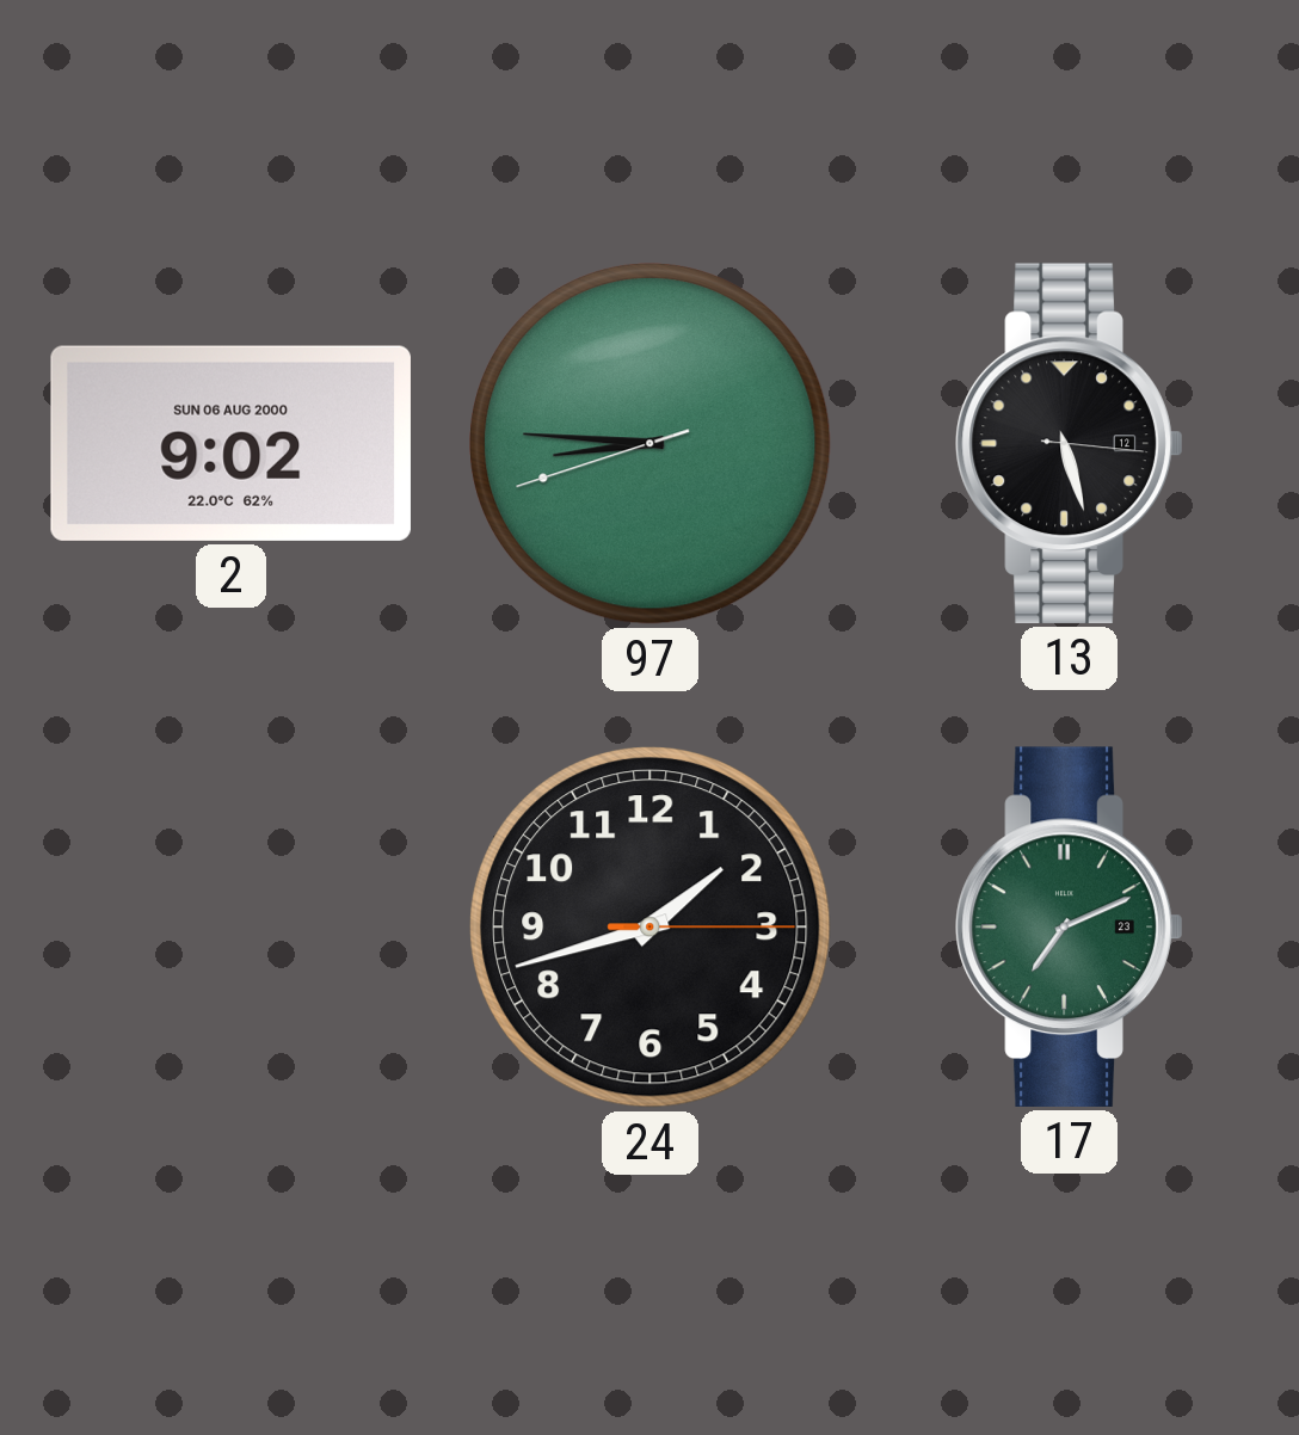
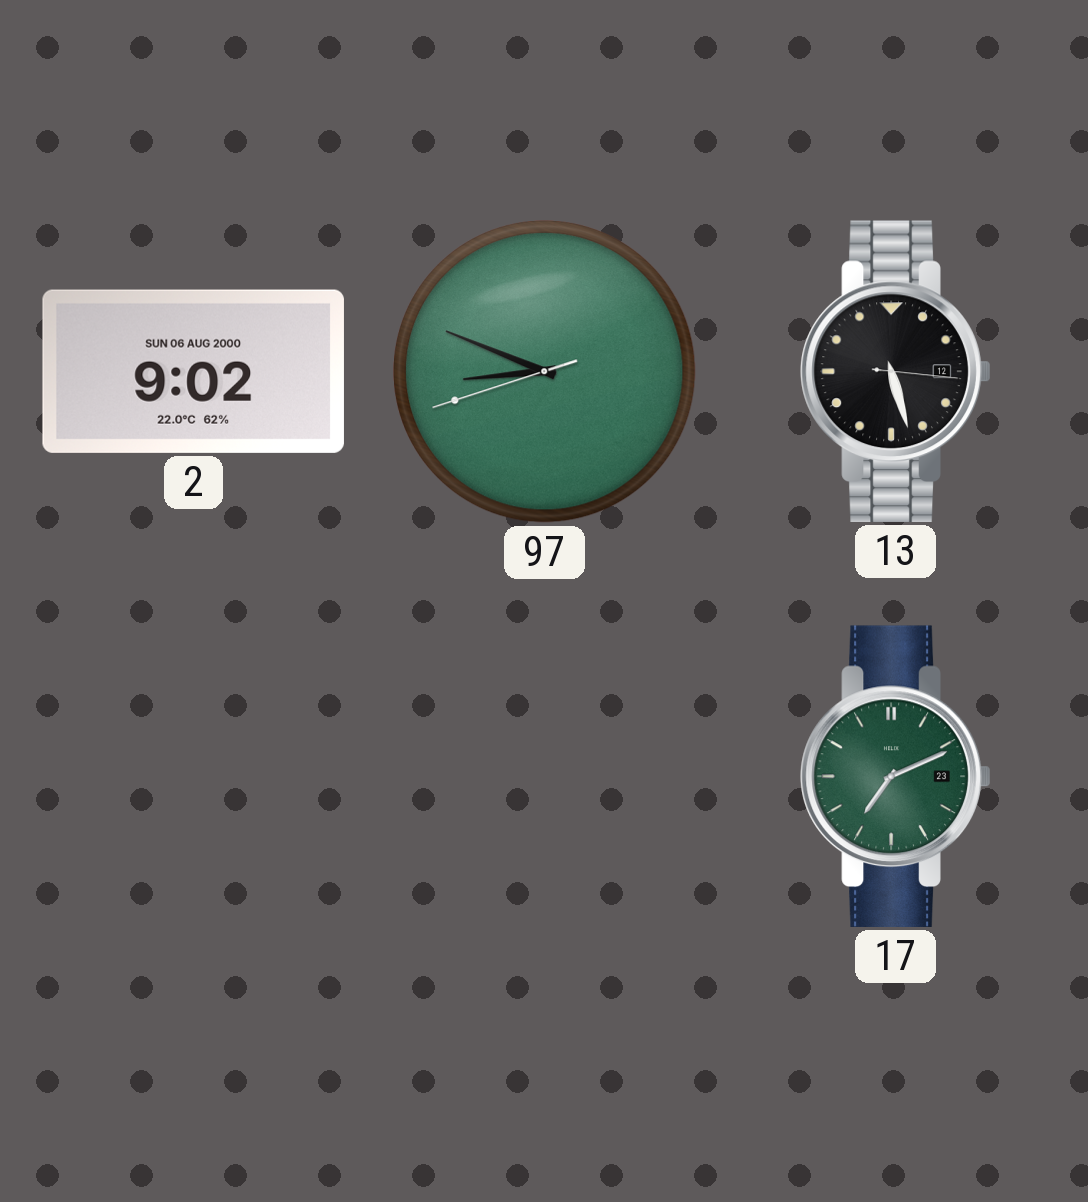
97: 8:45 -> 8:48
24: 1:42 -> none
